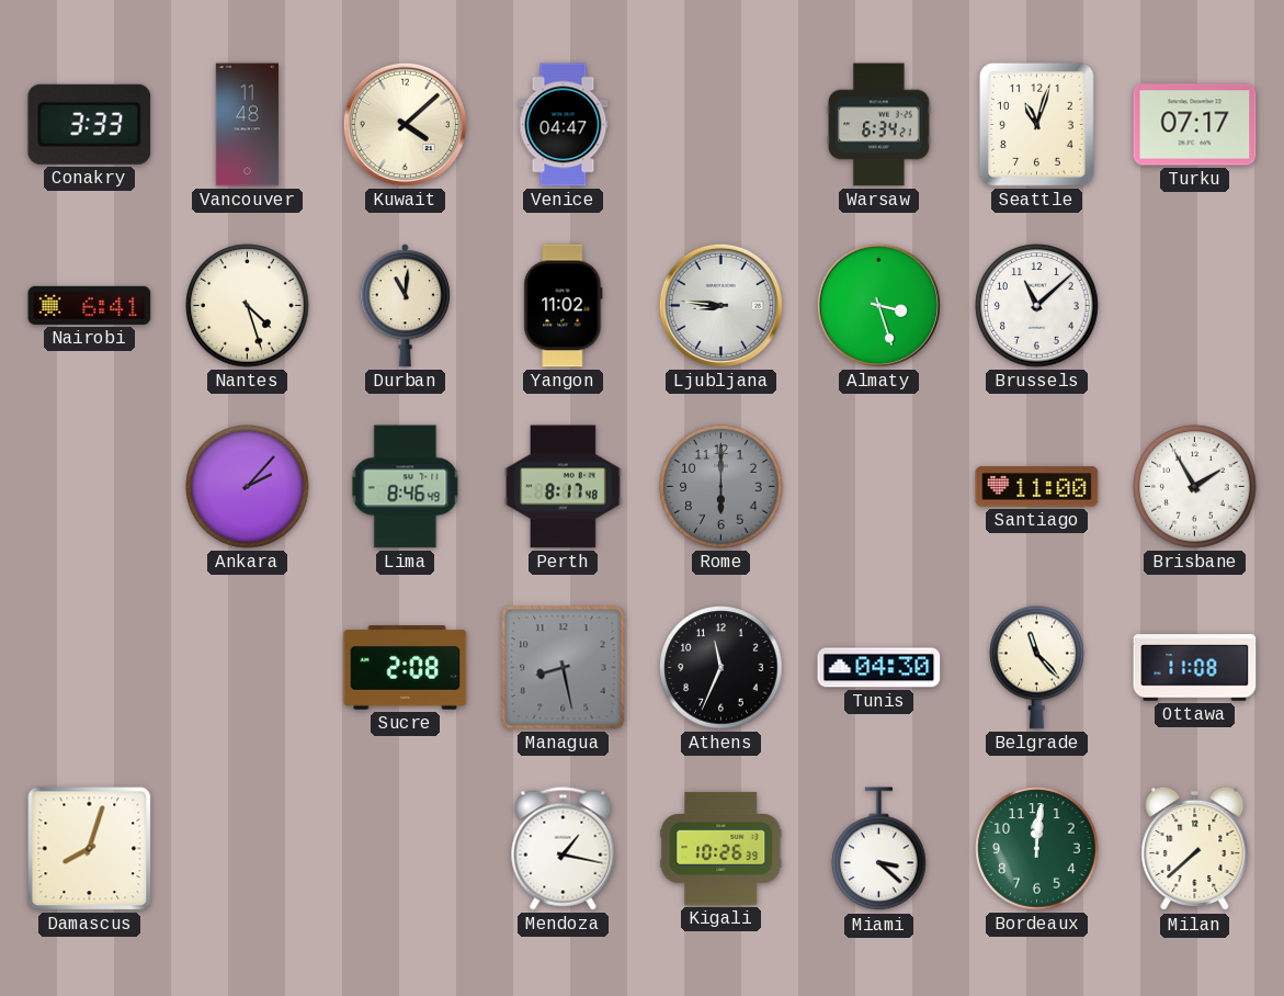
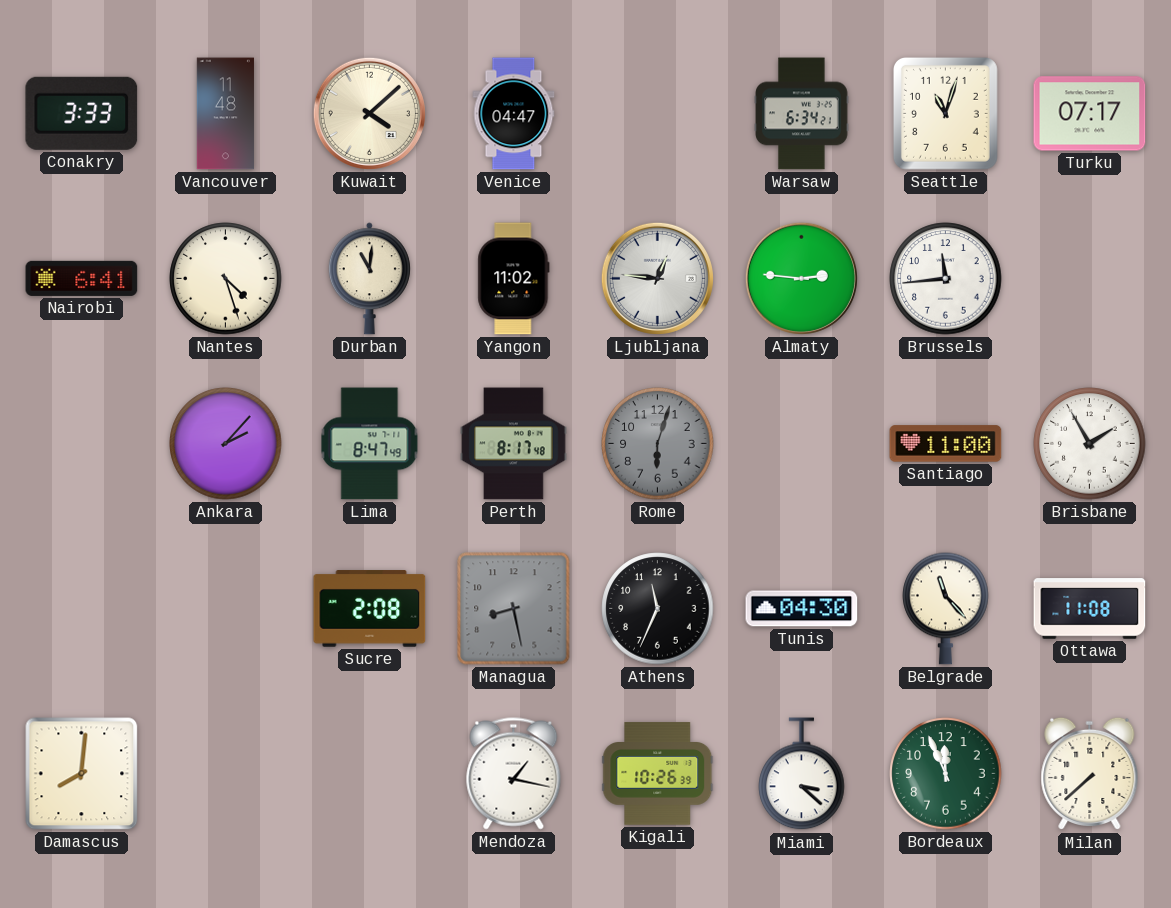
Ljubljana: 8:46 -> 12:46
Almaty: 3:27 -> 2:46
Brussels: 11:08 -> 11:44
Lima: 8:46 -> 8:47
Rome: 6:00 -> 6:03
Damascus: 8:03 -> 8:01
Bordeaux: 12:01 -> 11:56
